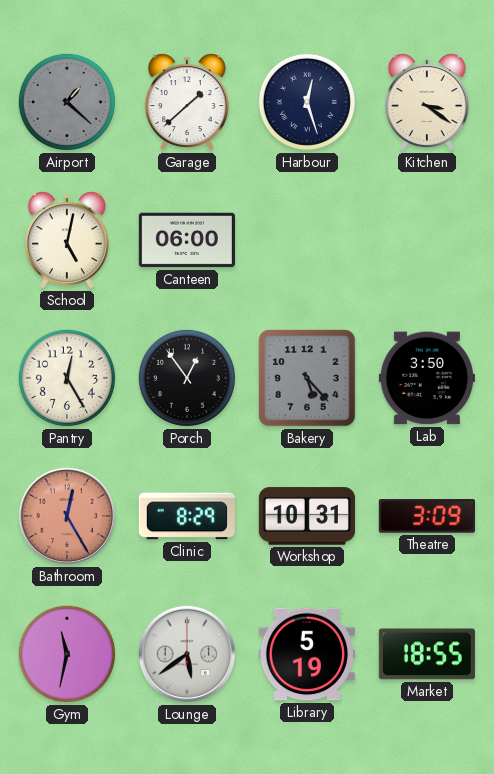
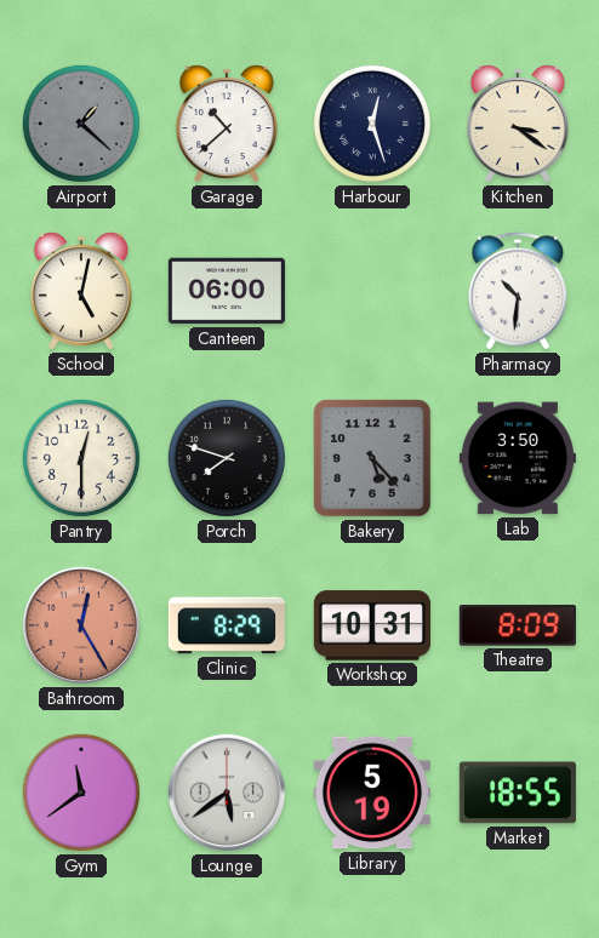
Garage: 1:38 -> 10:38
Pharmacy: none -> 10:31
Pantry: 12:25 -> 12:30
Porch: 12:54 -> 7:48
Theatre: 3:09 -> 8:09
Gym: 11:32 -> 11:39
